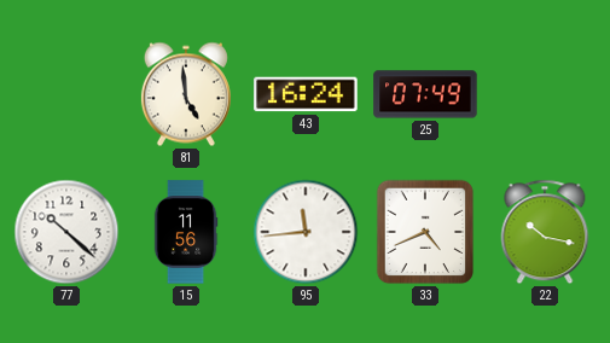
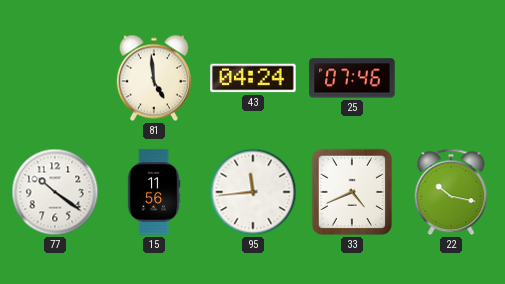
43: 16:24 -> 04:24
25: 07:49 -> 07:46
77: 10:22 -> 10:21
